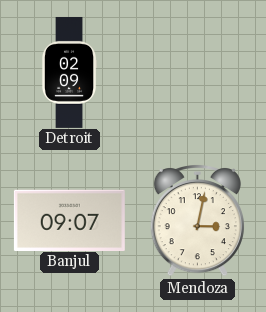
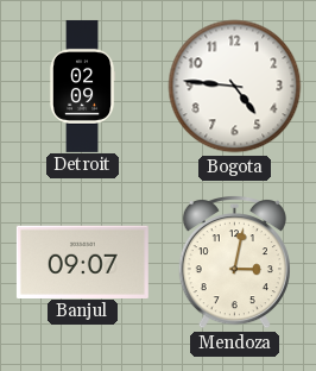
Bogota: none -> 4:46
